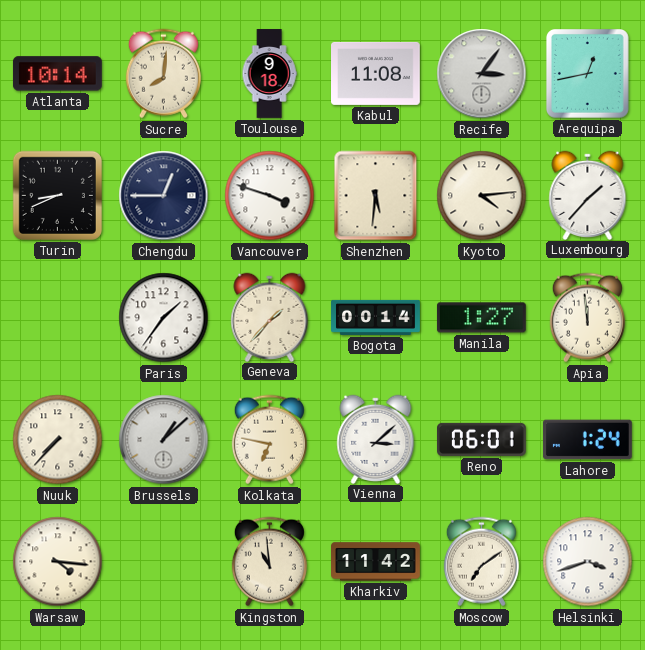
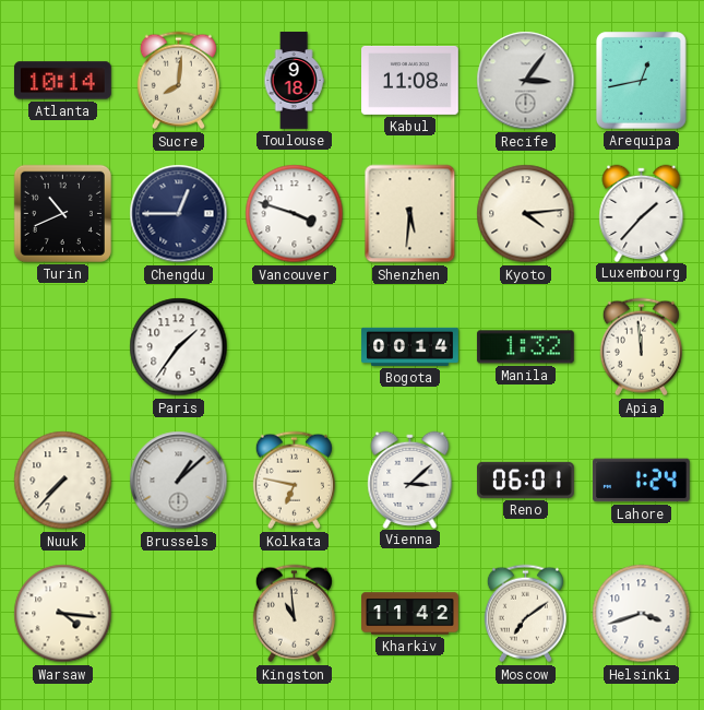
Turin: 8:41 -> 10:41
Geneva: 1:37 -> none
Manila: 1:27 -> 1:32
